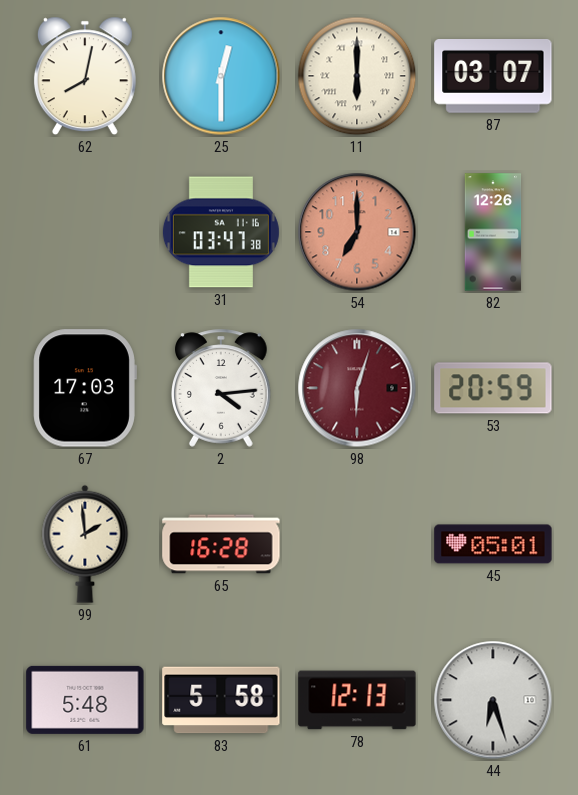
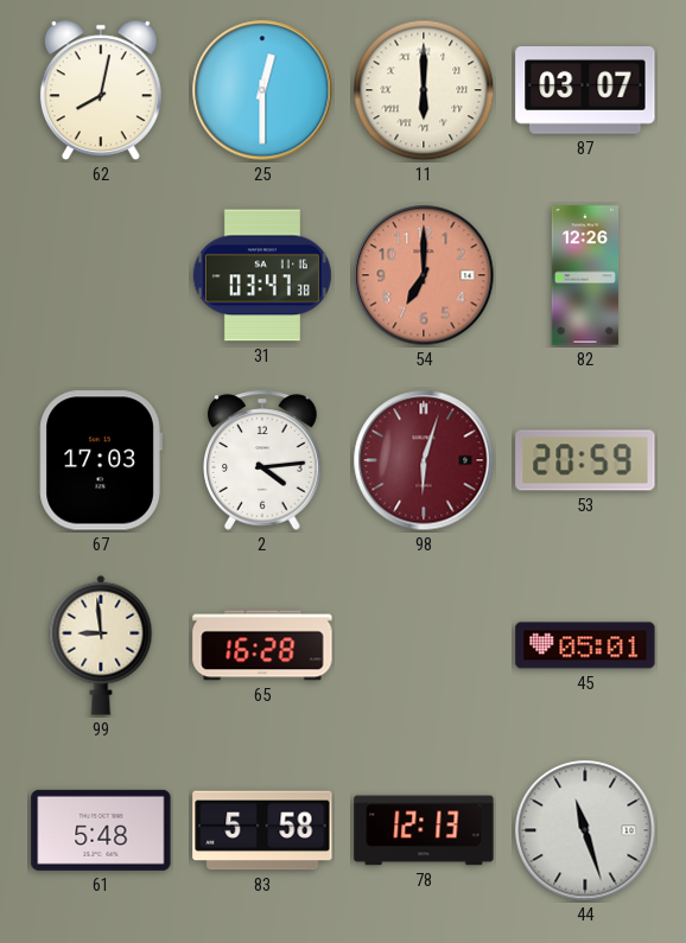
99: 1:59 -> 8:59
44: 6:27 -> 11:27
